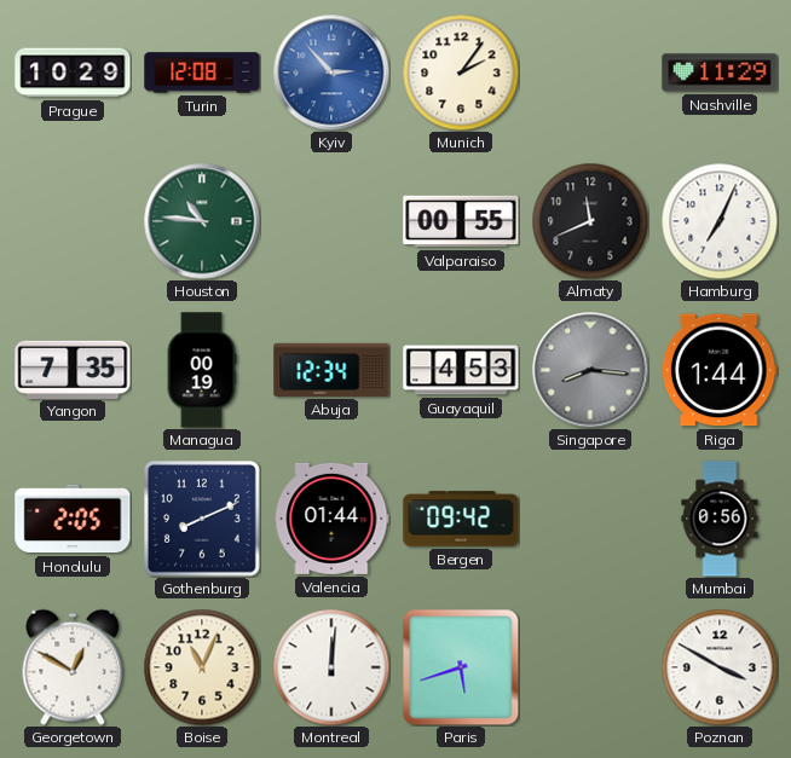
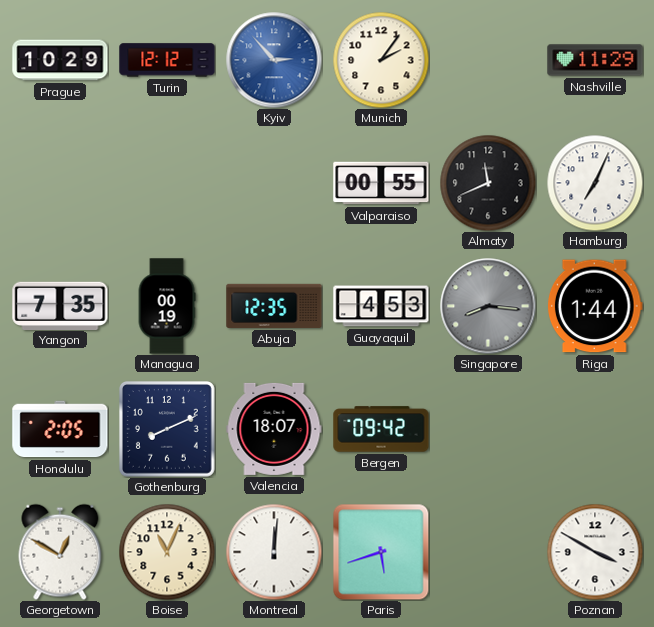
Turin: 12:08 -> 12:12
Houston: 10:46 -> none
Abuja: 12:34 -> 12:35
Valencia: 01:44 -> 18:07
Mumbai: 0:56 -> none
